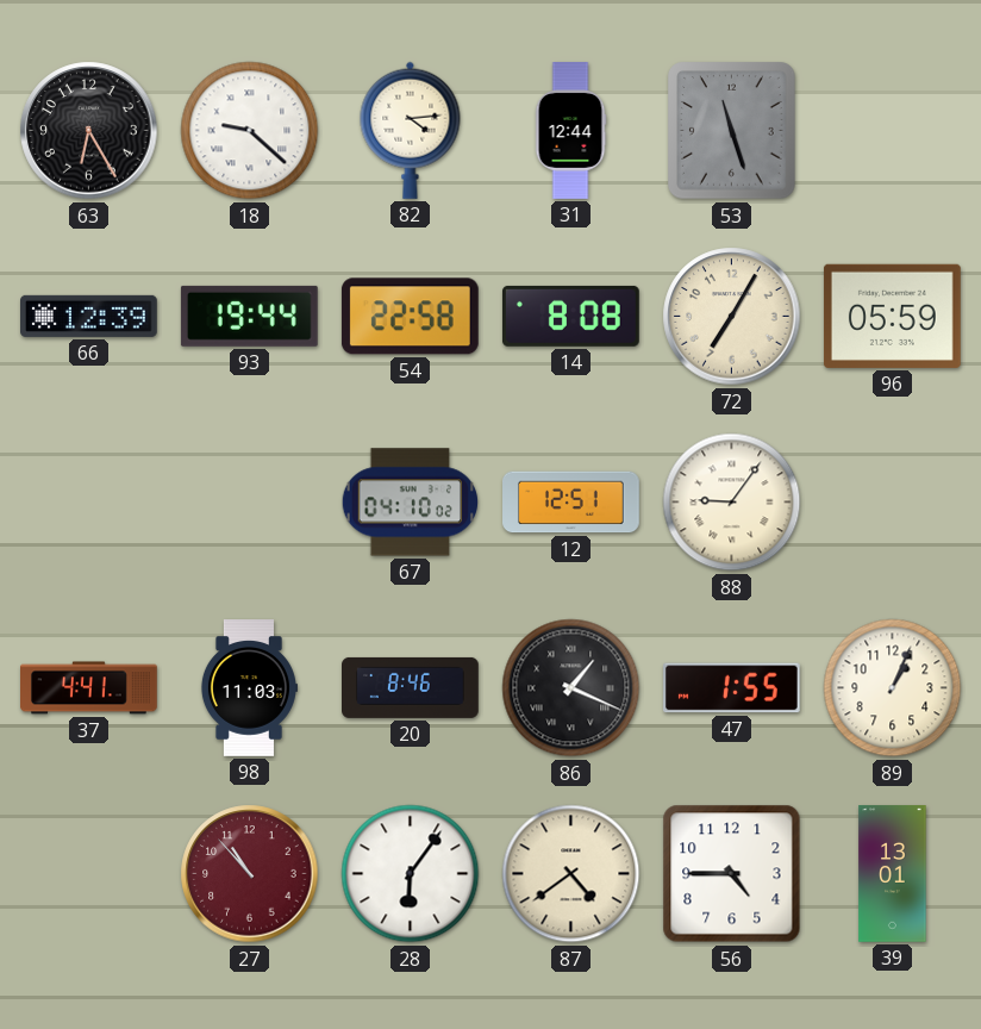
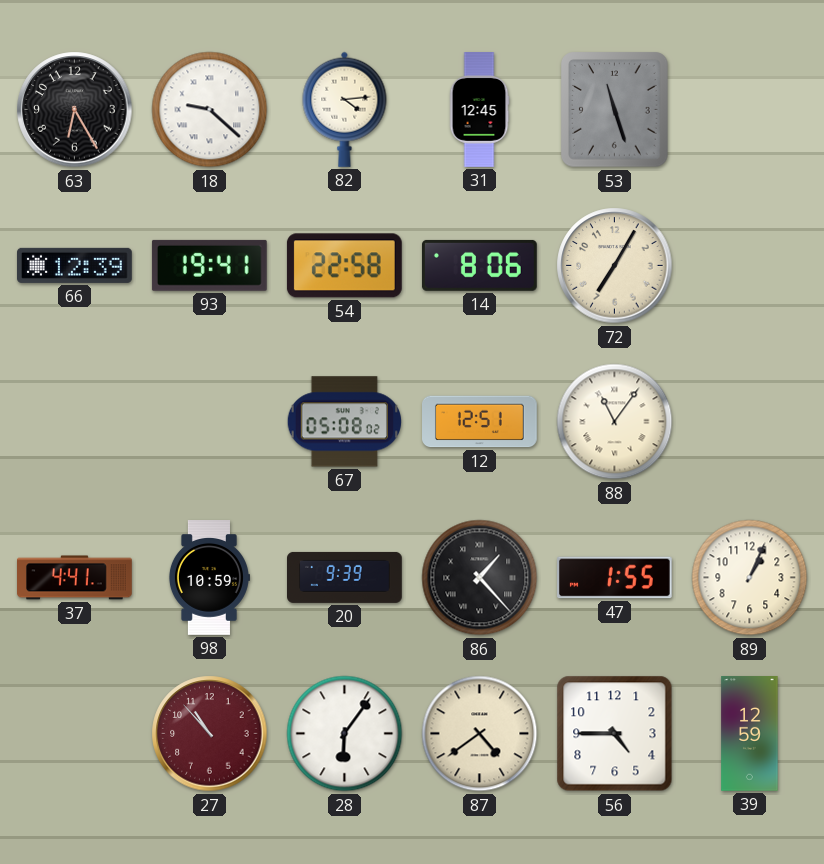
31: 12:44 -> 12:45
93: 19:44 -> 19:41
14: 8:08 -> 8:06
96: 05:59 -> none
67: 04:10 -> 05:08
88: 9:06 -> 11:06
98: 11:03 -> 10:59
20: 8:46 -> 9:39
86: 1:19 -> 1:23
39: 13:01 -> 12:59
